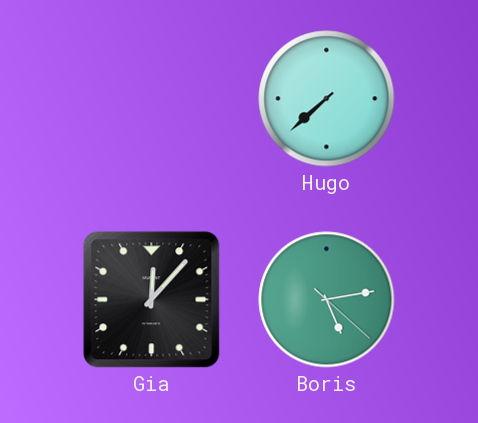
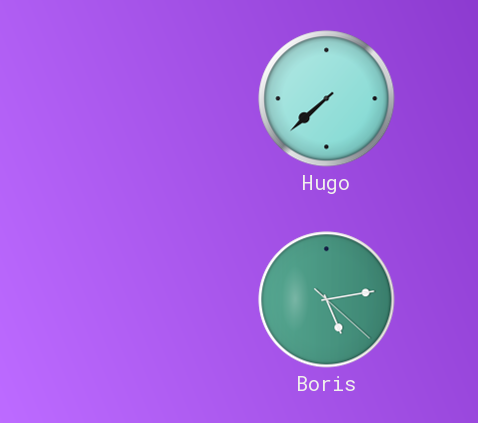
Gia: 12:07 -> none
